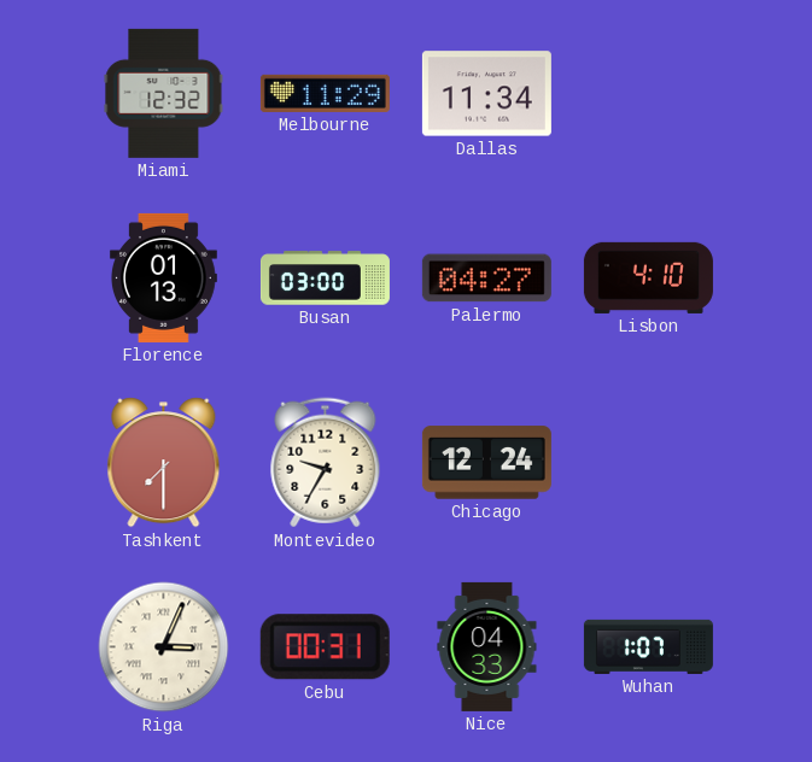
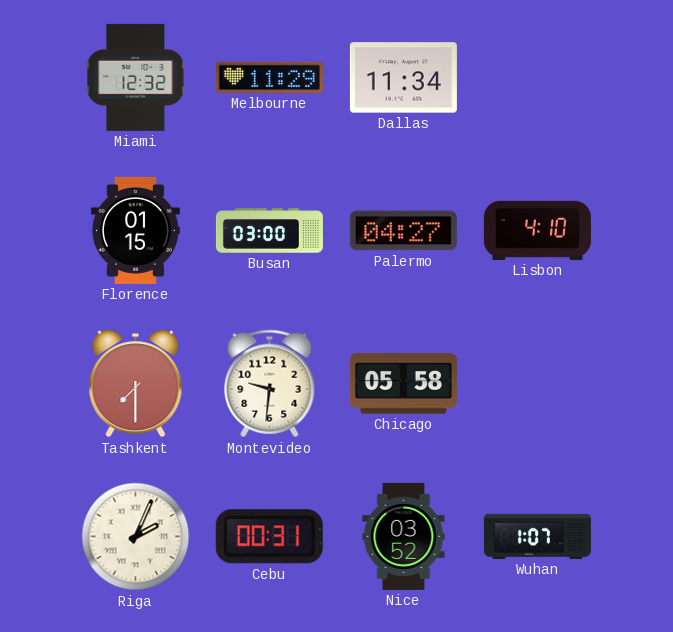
Florence: 01:13 -> 01:15
Montevideo: 9:35 -> 9:31
Chicago: 12:24 -> 05:58
Riga: 3:04 -> 2:04
Nice: 04:33 -> 03:52
